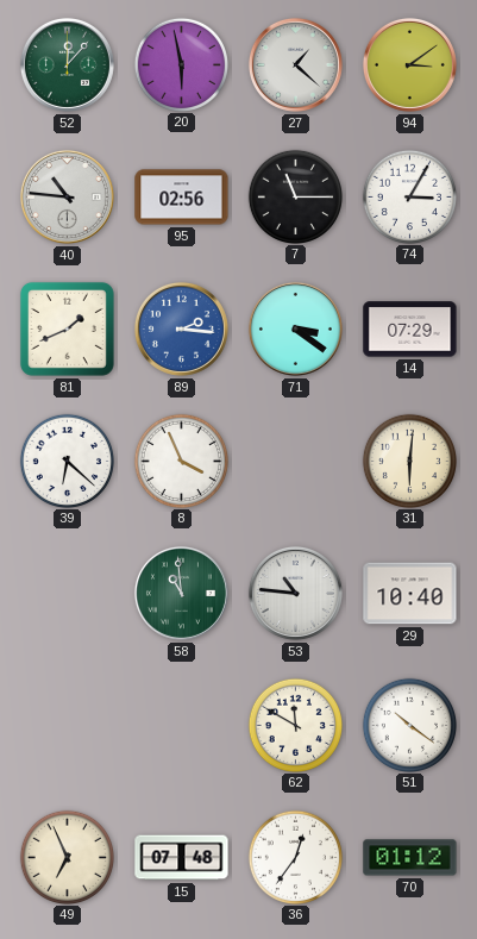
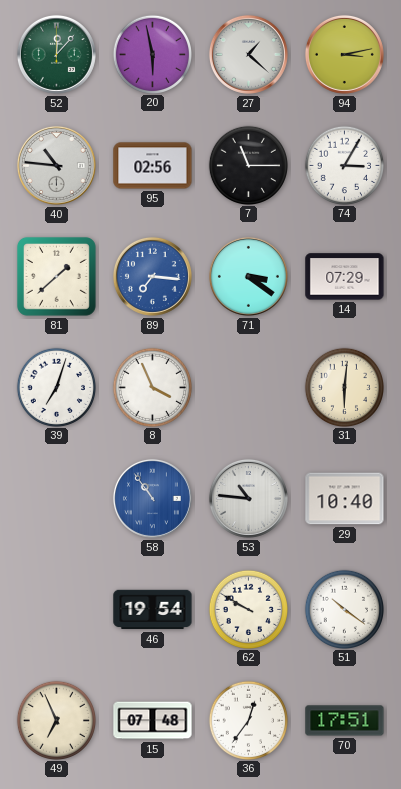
94: 3:09 -> 3:13
81: 1:41 -> 1:38
89: 2:16 -> 7:16
39: 6:22 -> 7:03
58: 10:59 -> 10:54
58 dial: green -> blue
46: none -> 19:54
62: 11:50 -> 9:50
70: 01:12 -> 17:51
